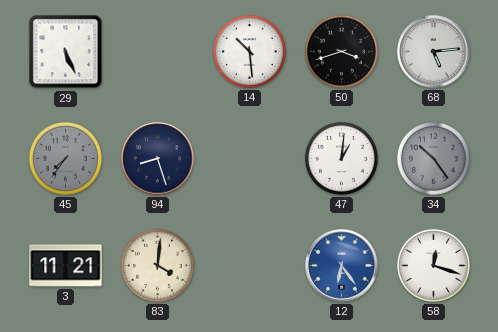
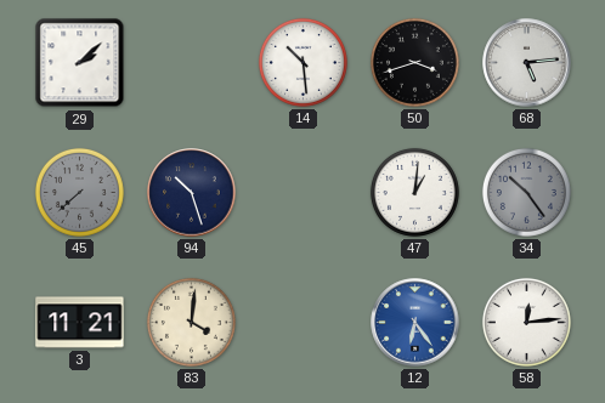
29: 5:26 -> 2:08
45: 7:36 -> 7:38
94: 8:27 -> 10:27
58: 12:18 -> 12:14
